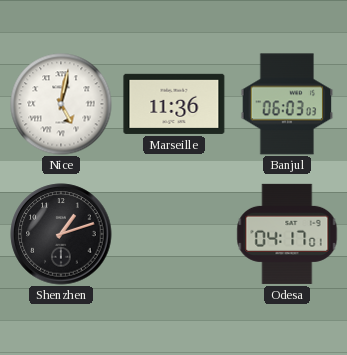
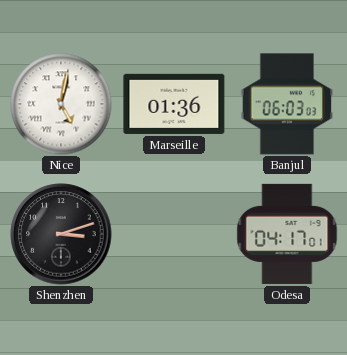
Marseille: 11:36 -> 01:36
Shenzhen: 1:12 -> 3:12
